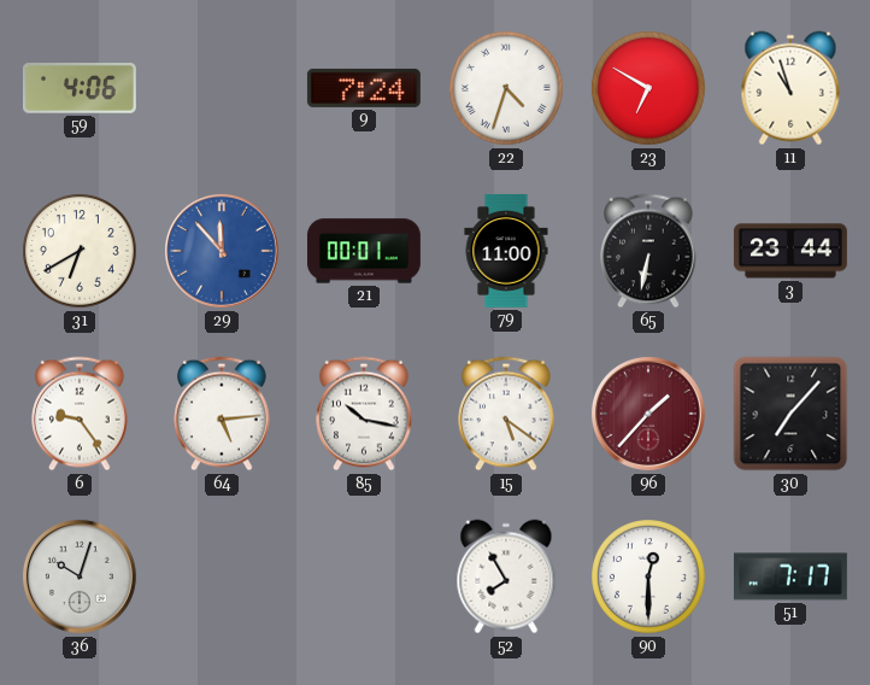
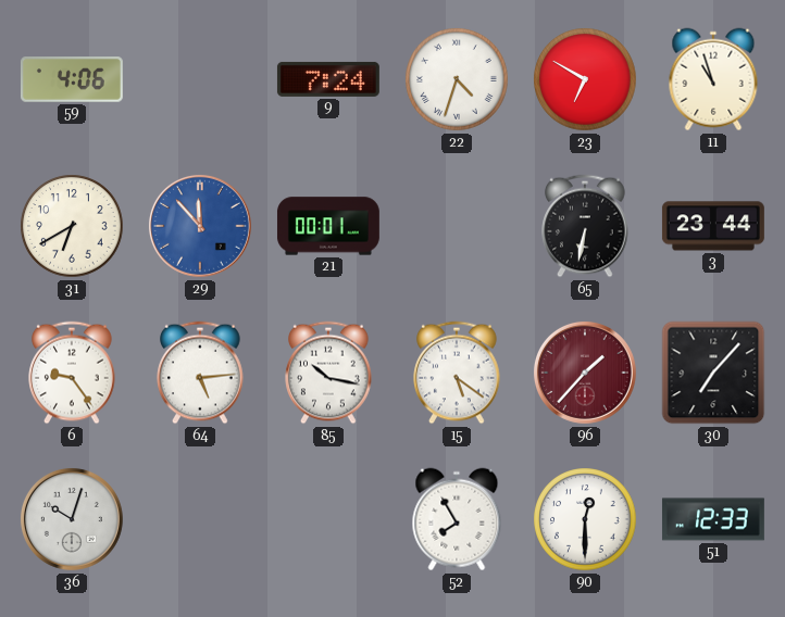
79: 11:00 -> none
51: 7:17 -> 12:33
